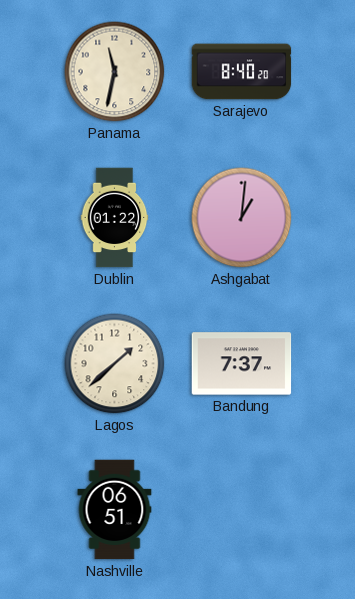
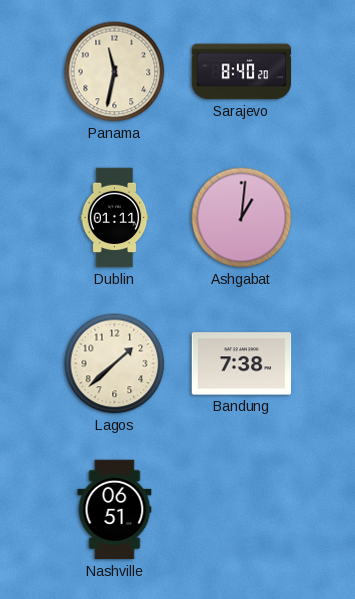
Dublin: 01:22 -> 01:11
Bandung: 7:37 -> 7:38
